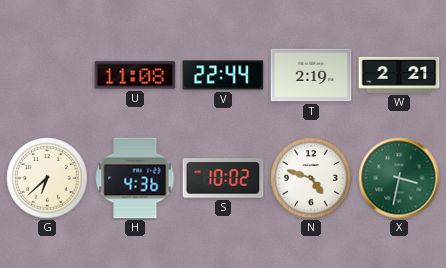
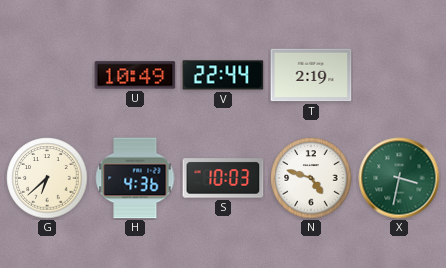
U: 11:08 -> 10:49
W: 2:21 -> none
S: 10:02 -> 10:03
